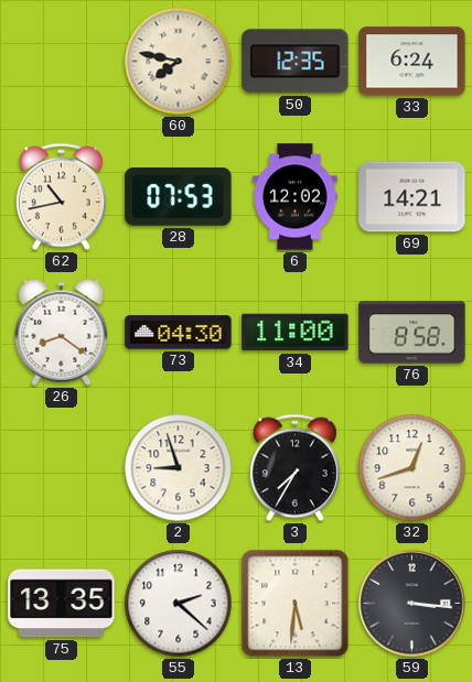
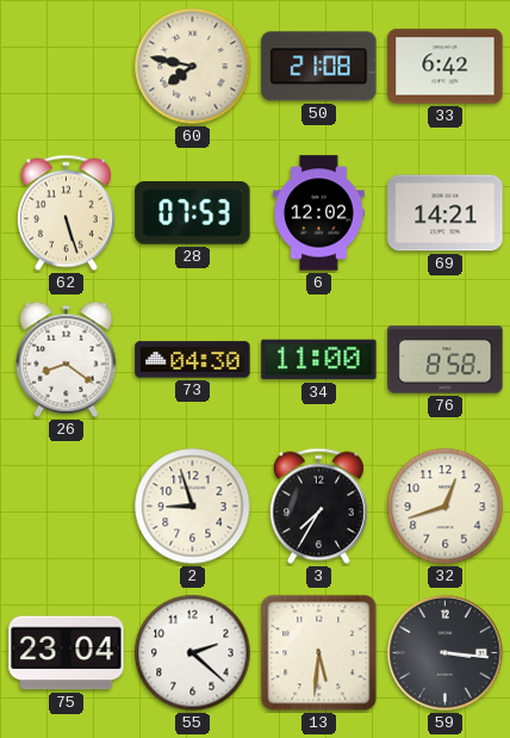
50: 12:35 -> 21:08
33: 6:24 -> 6:42
62: 10:43 -> 5:27
75: 13:35 -> 23:04
